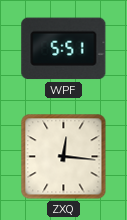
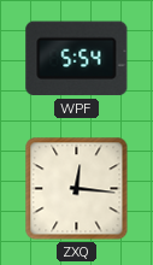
WPF: 5:51 -> 5:54
